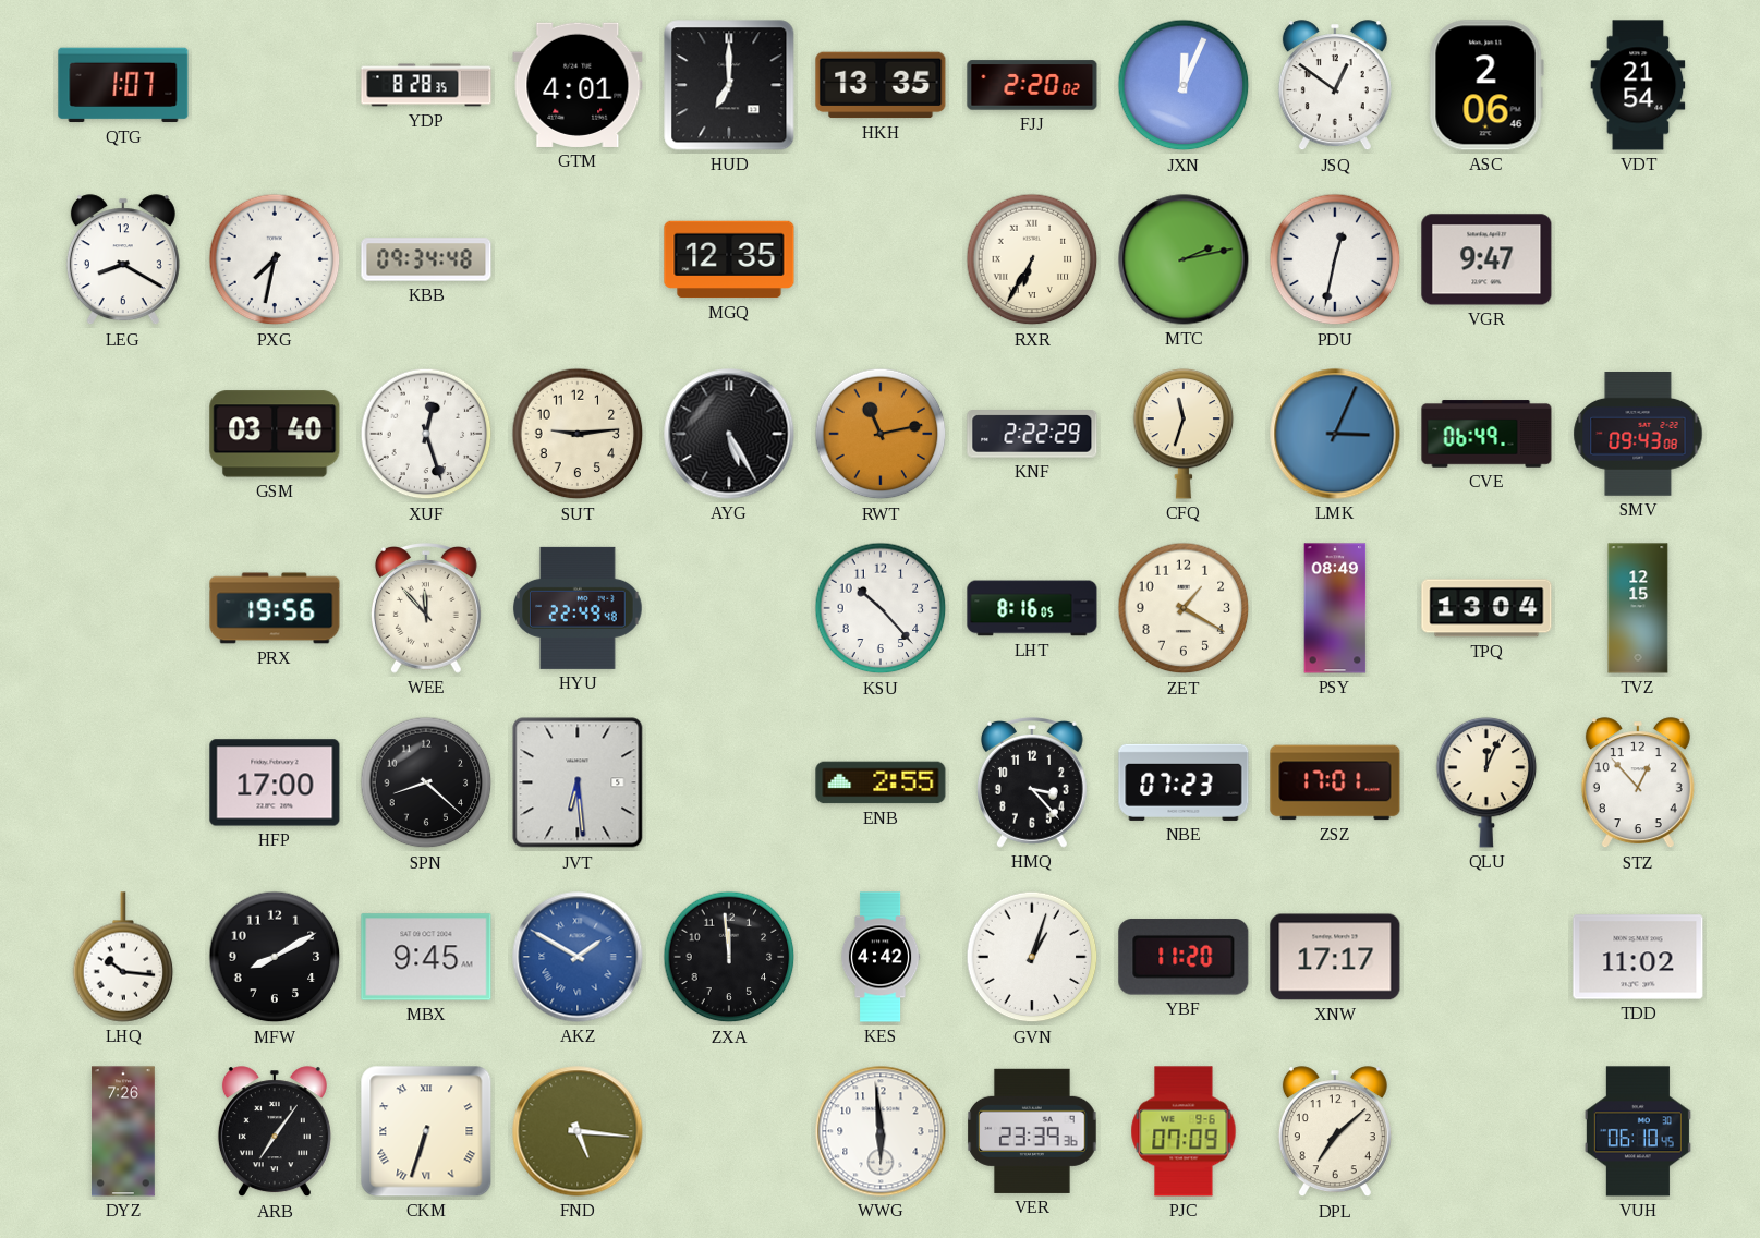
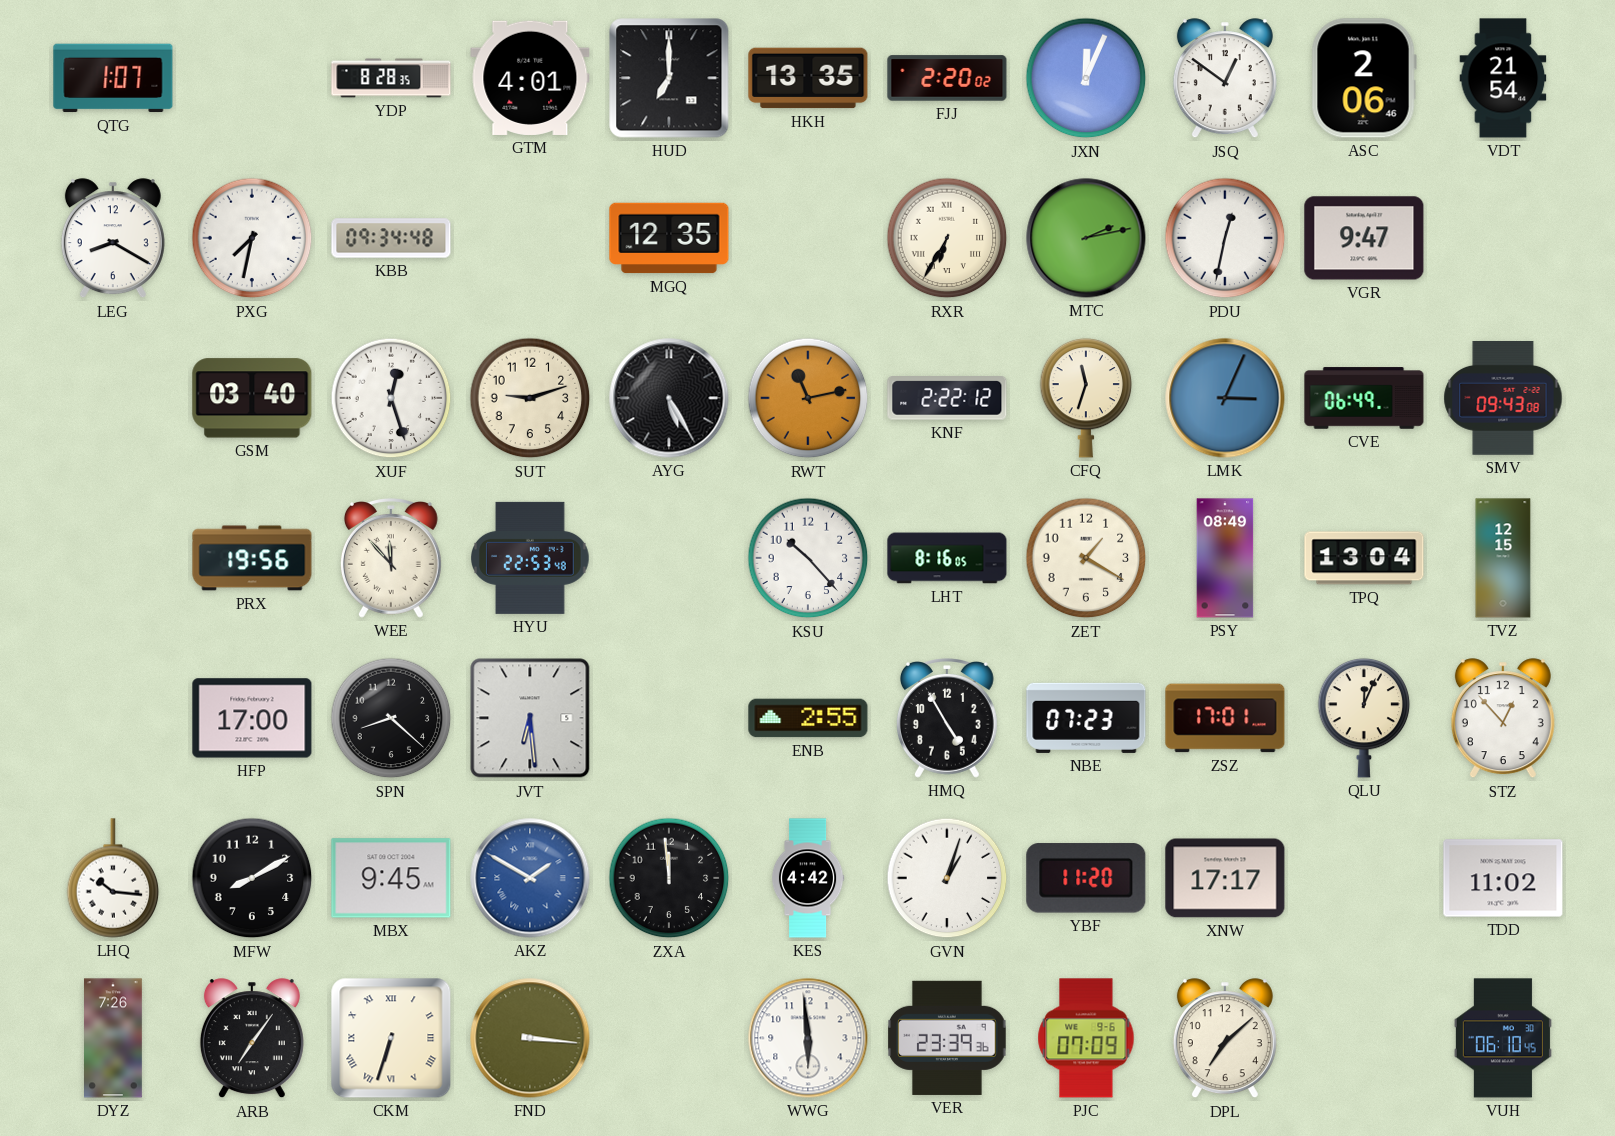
SUT: 9:14 -> 9:12
KNF: 2:22:29 -> 2:22:12
HYU: 22:49 -> 22:53
HMQ: 3:23 -> 4:55
FND: 5:16 -> 3:16
